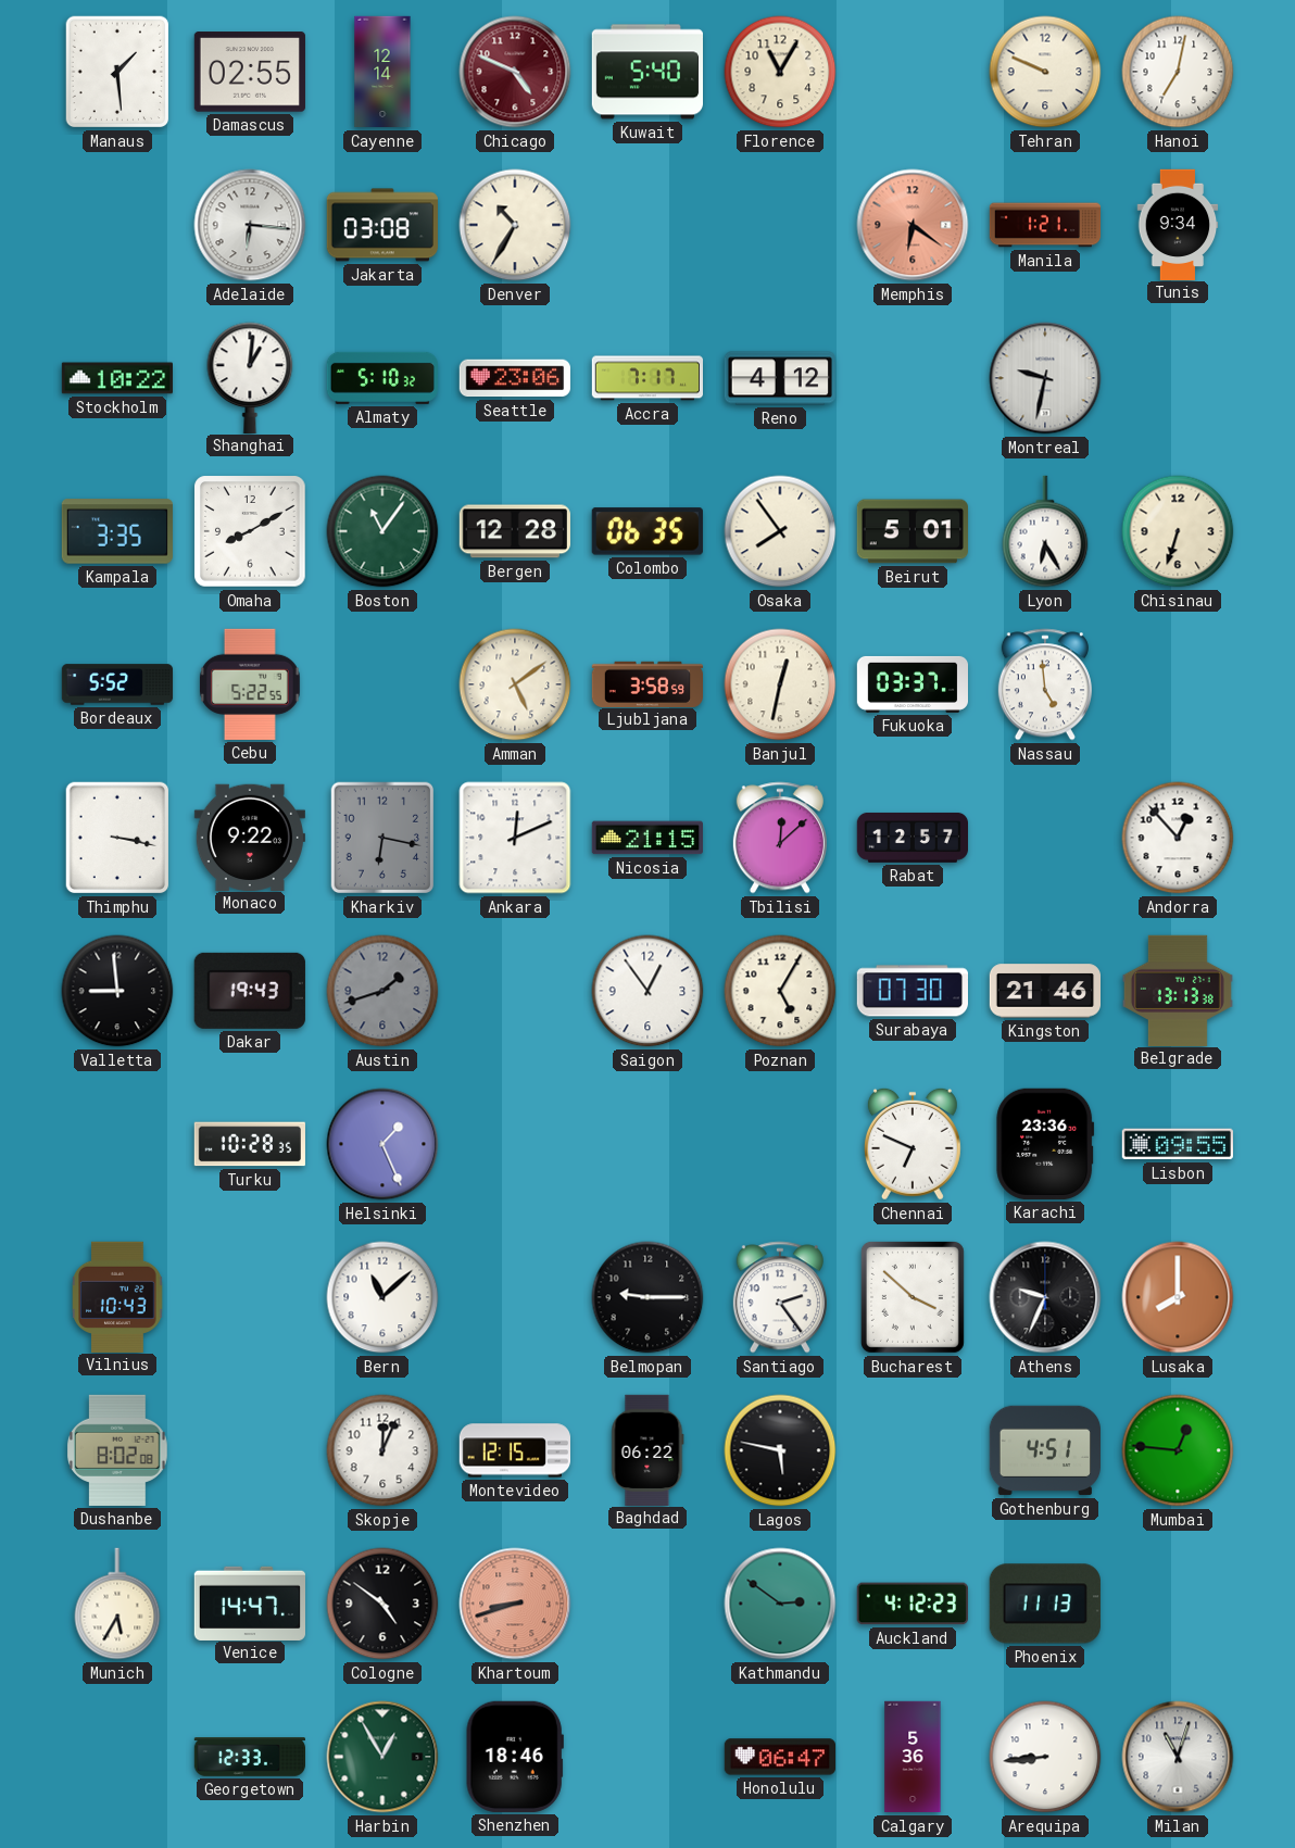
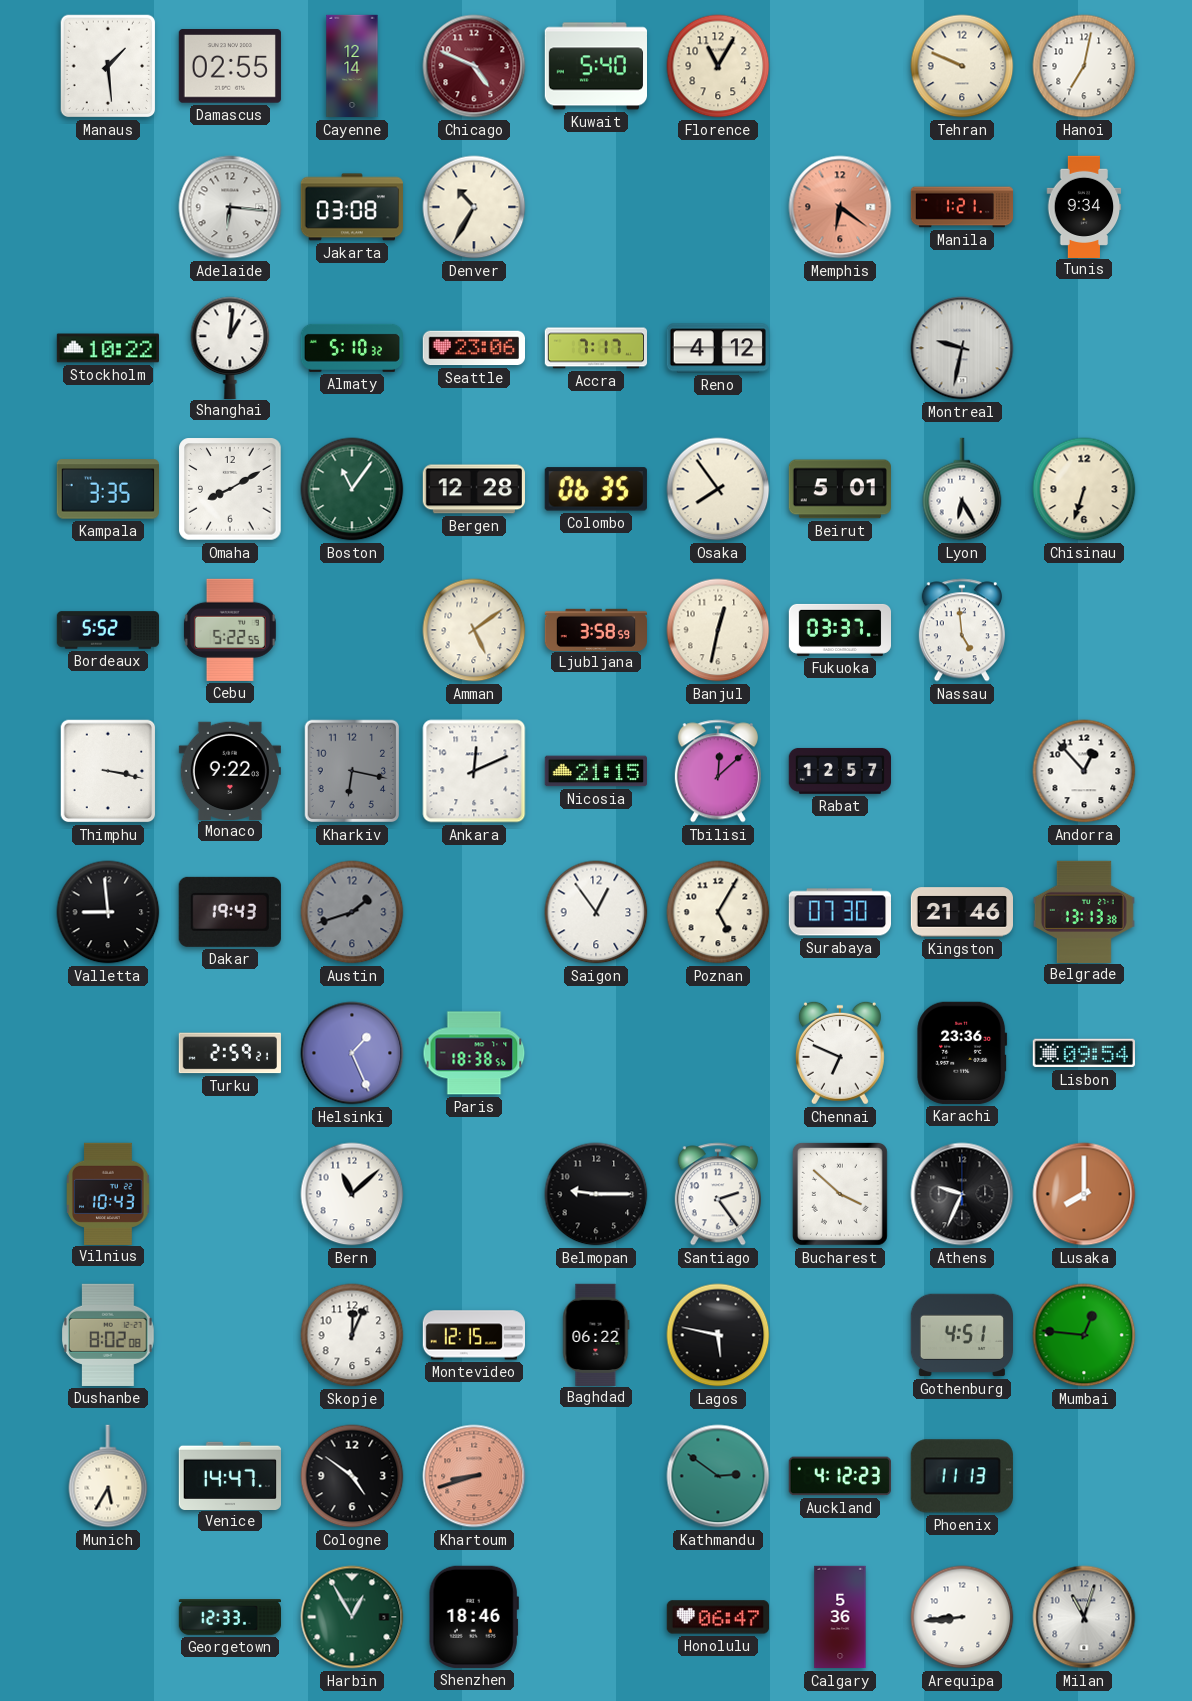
Turku: 10:28 -> 2:59
Paris: none -> 18:38
Lisbon: 09:55 -> 09:54
